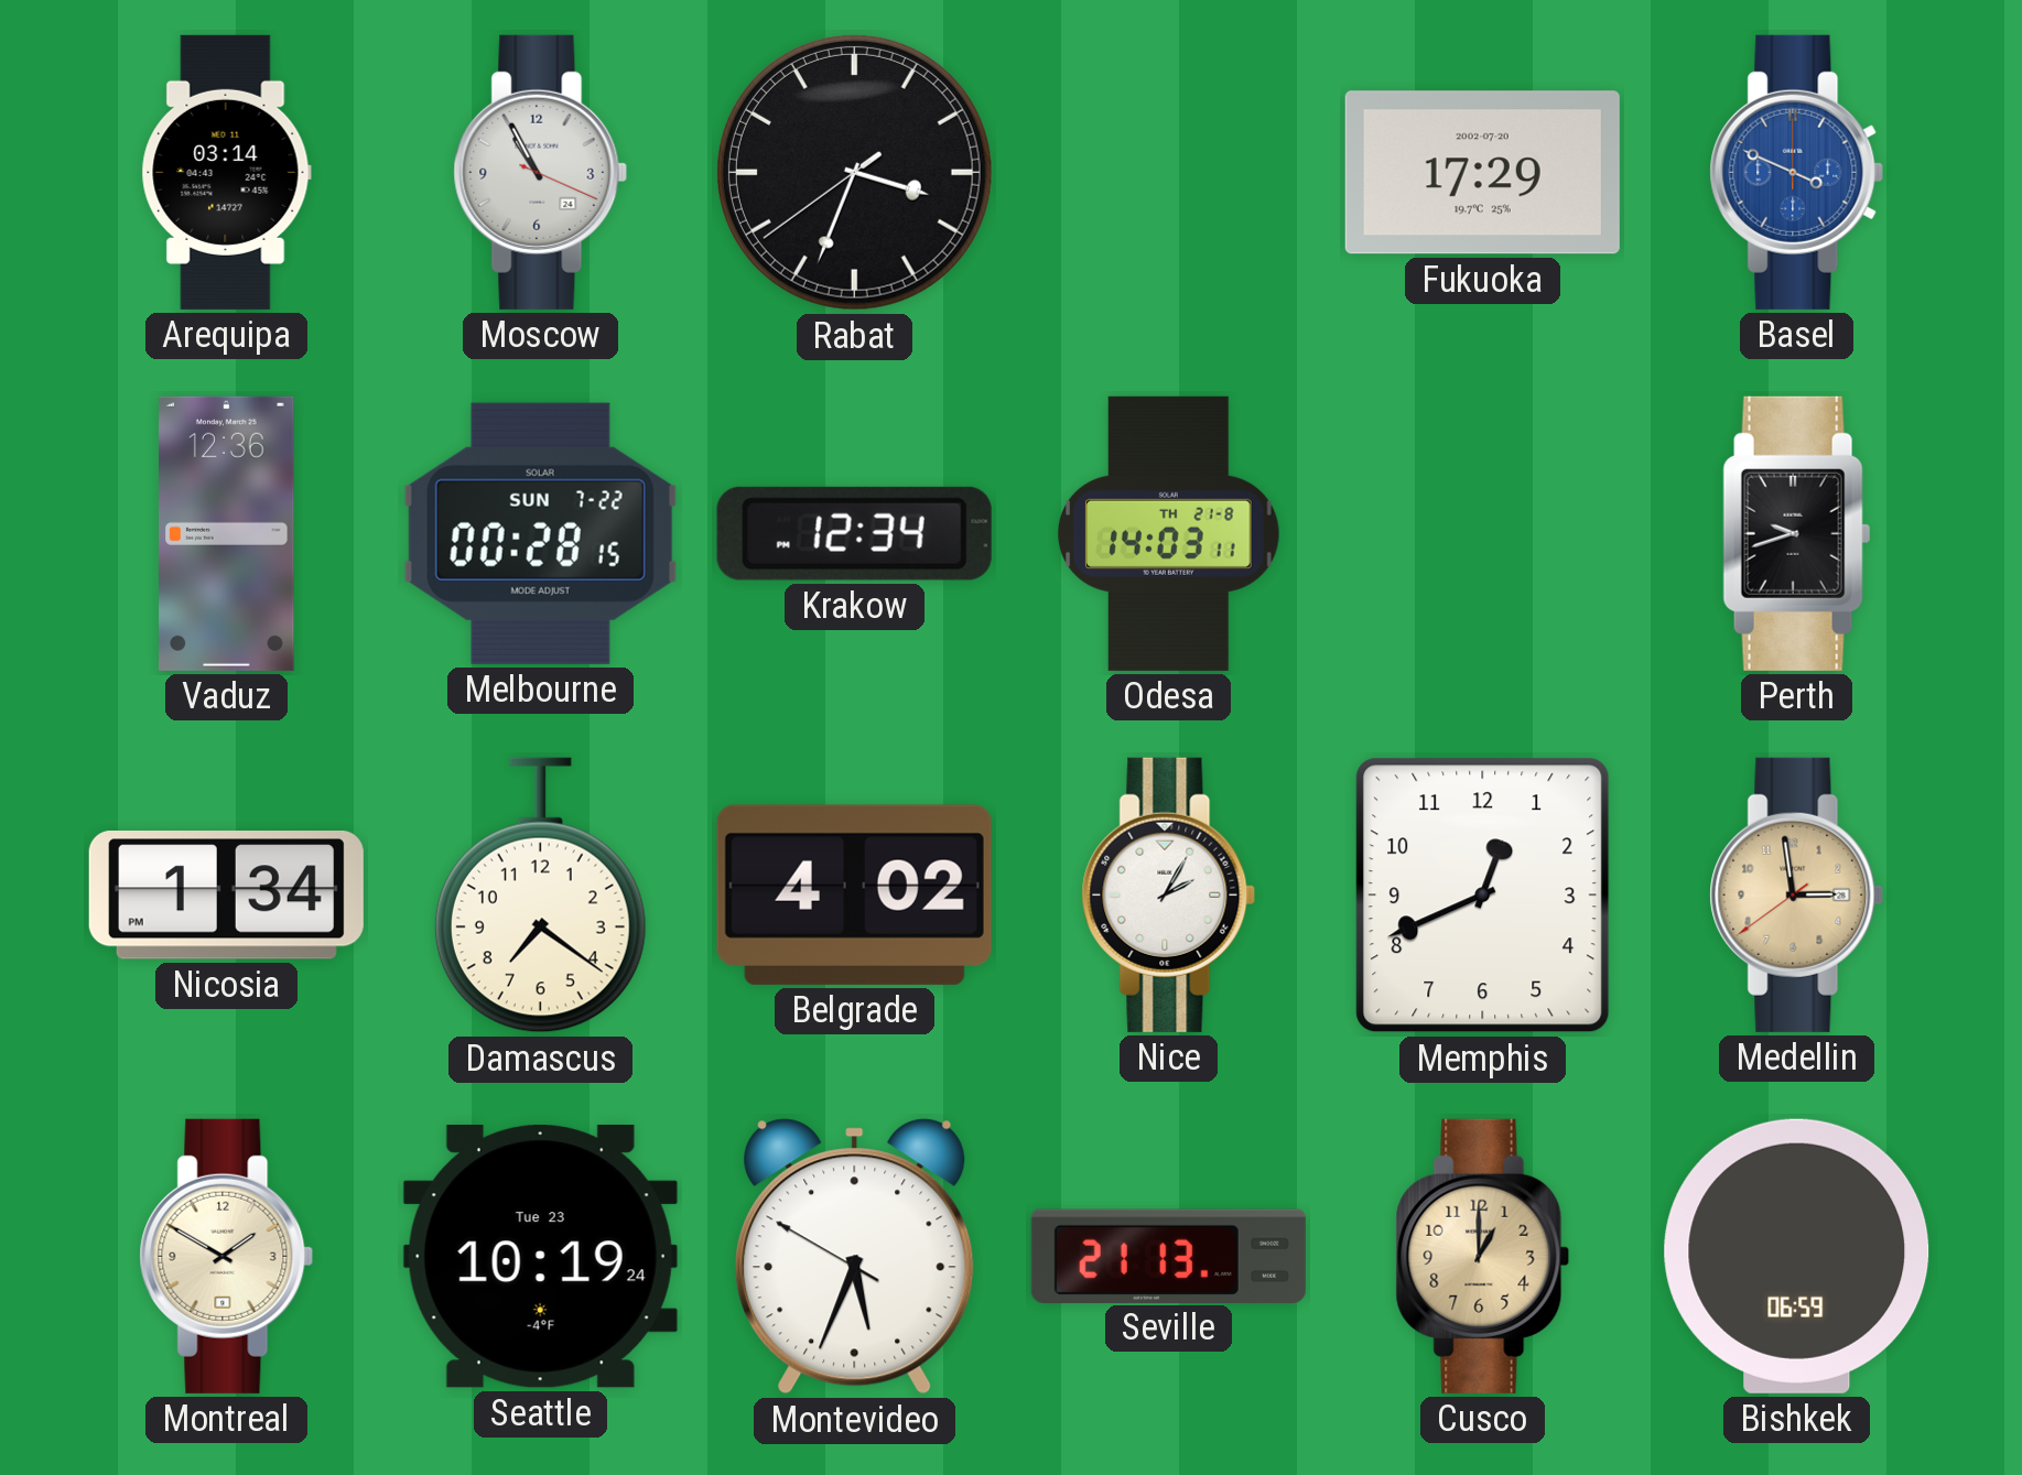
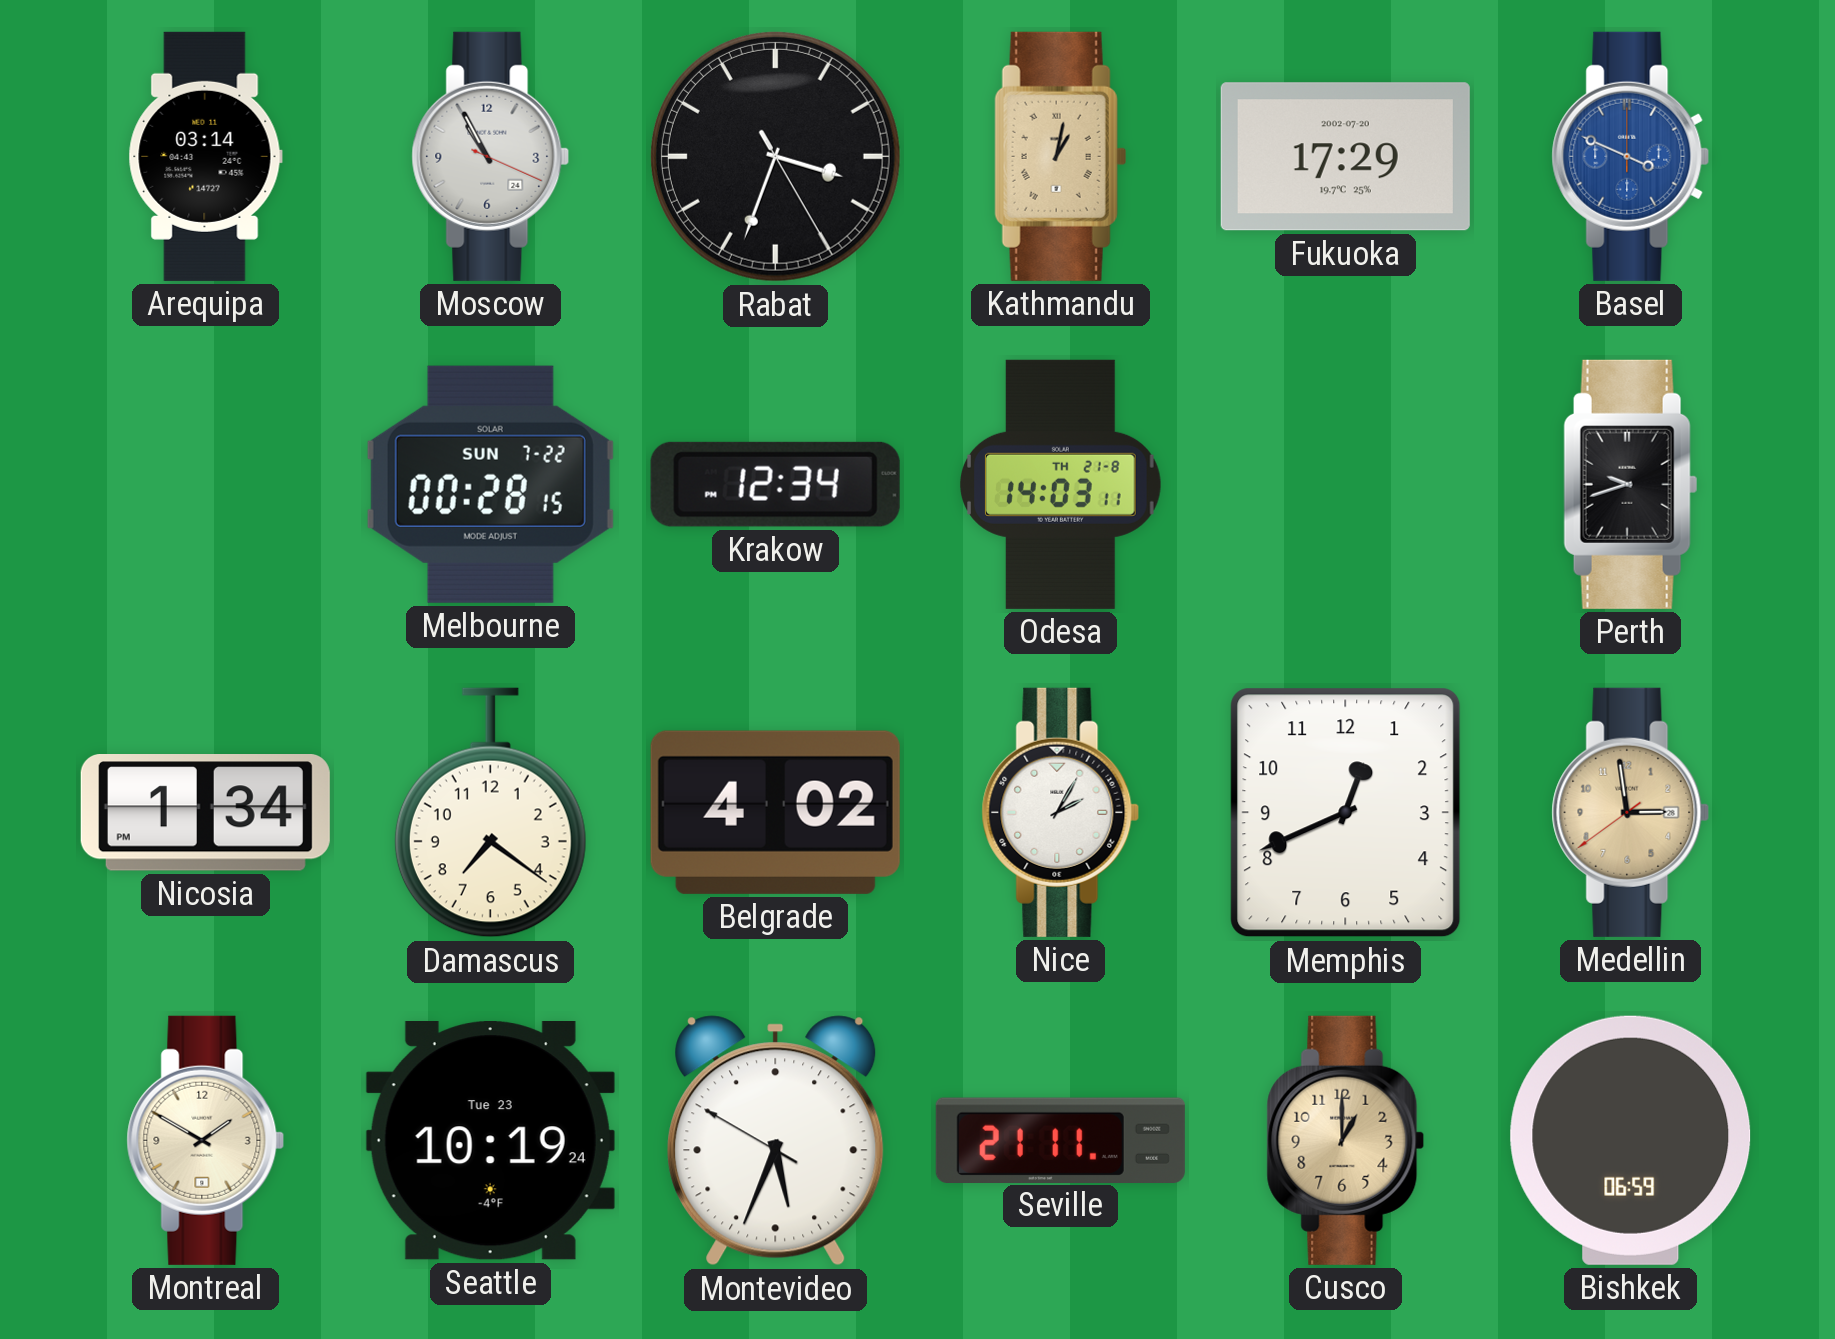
Rabat: 3:33:39 -> 3:33:25
Kathmandu: none -> 1:02
Vaduz: 12:36 -> none
Seville: 21:13 -> 21:11
